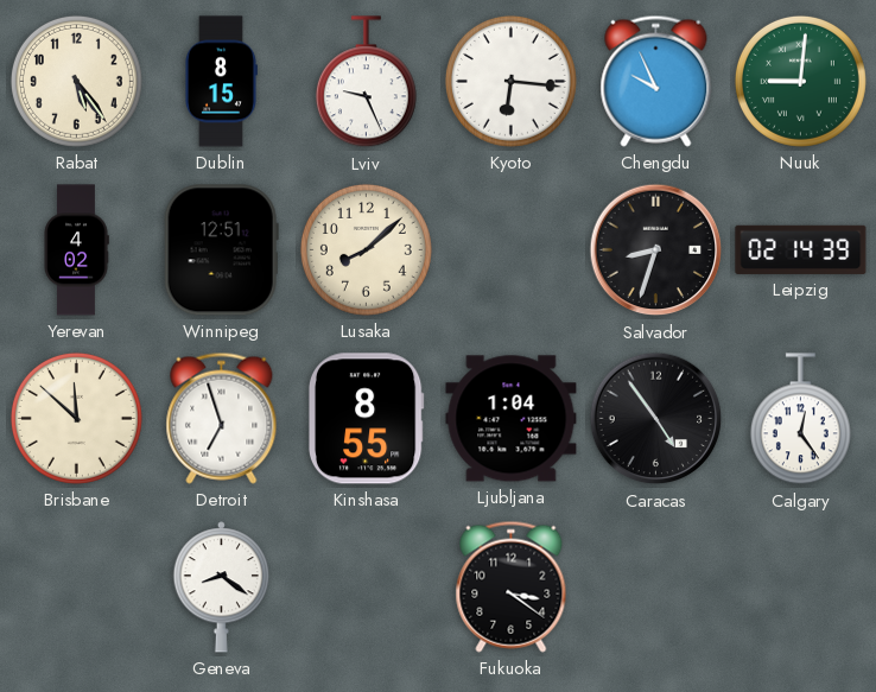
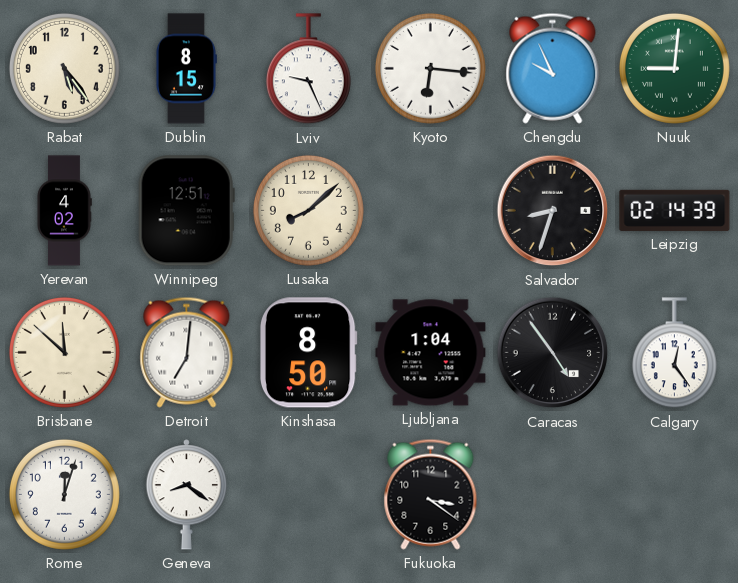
Detroit: 6:57 -> 7:01
Kinshasa: 8:55 -> 8:50
Rome: none -> 12:03
